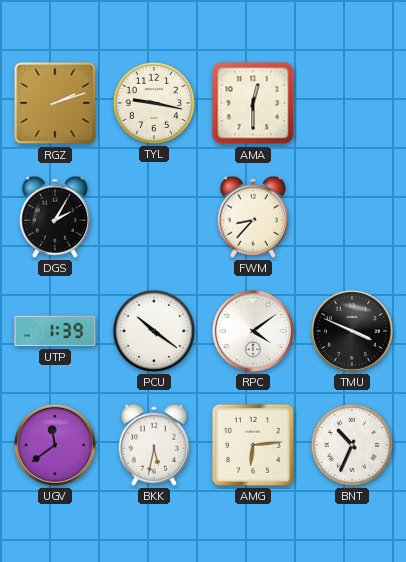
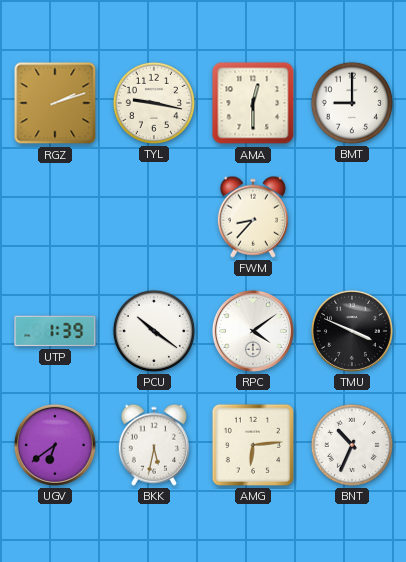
BMT: none -> 9:00
DGS: 2:05 -> none
UGV: 11:39 -> 6:39
